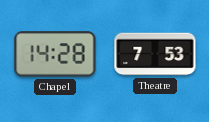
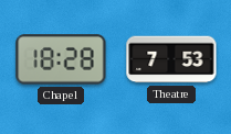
Chapel: 14:28 -> 18:28
